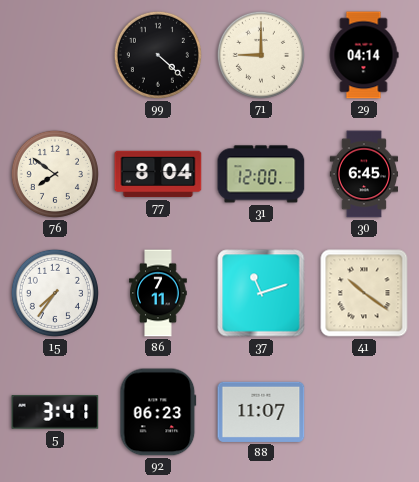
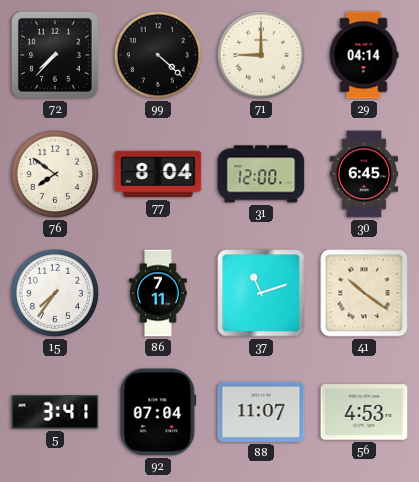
72: none -> 7:37
92: 06:23 -> 07:04
56: none -> 4:53
